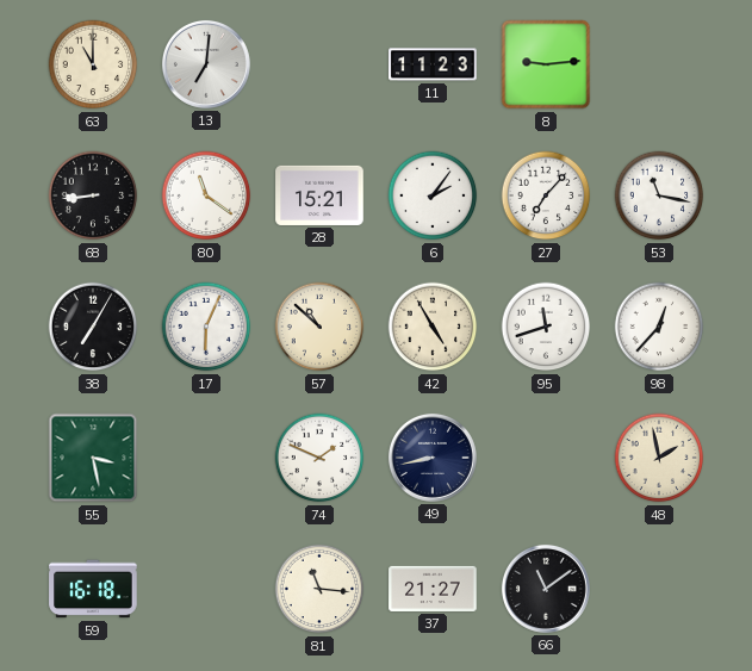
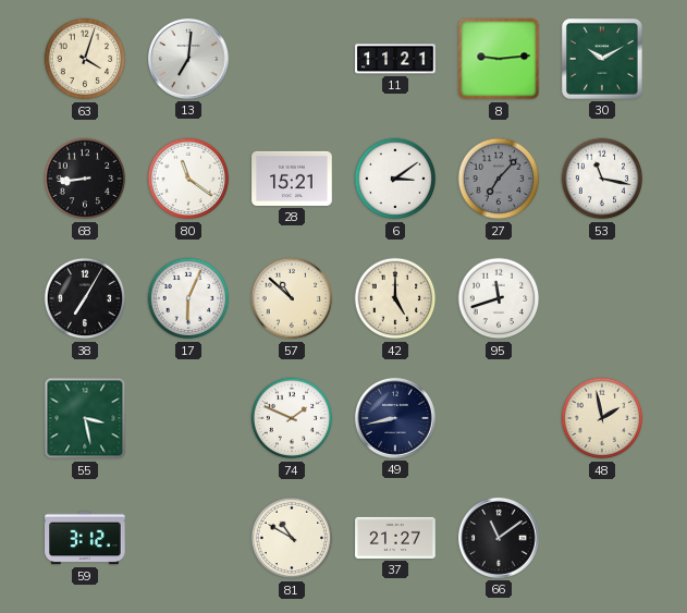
63: 11:00 -> 4:03
11: 11:23 -> 11:21
30: none -> 10:10
6: 2:06 -> 3:09
27 dial: white -> grey
42: 4:55 -> 5:00
98: 12:37 -> none
59: 16:18 -> 3:12
81: 11:16 -> 10:50
